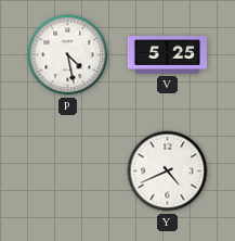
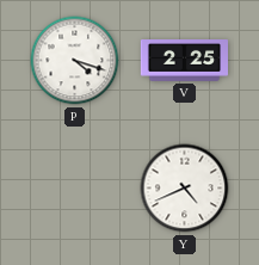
P: 4:28 -> 4:18
V: 5:25 -> 2:25
